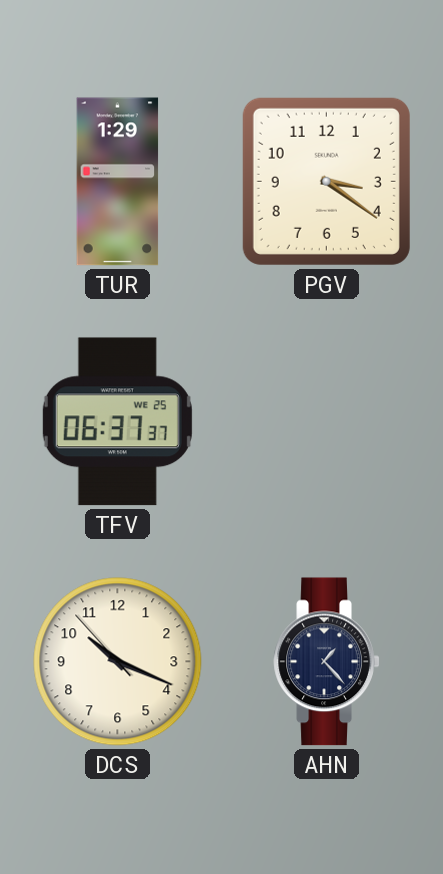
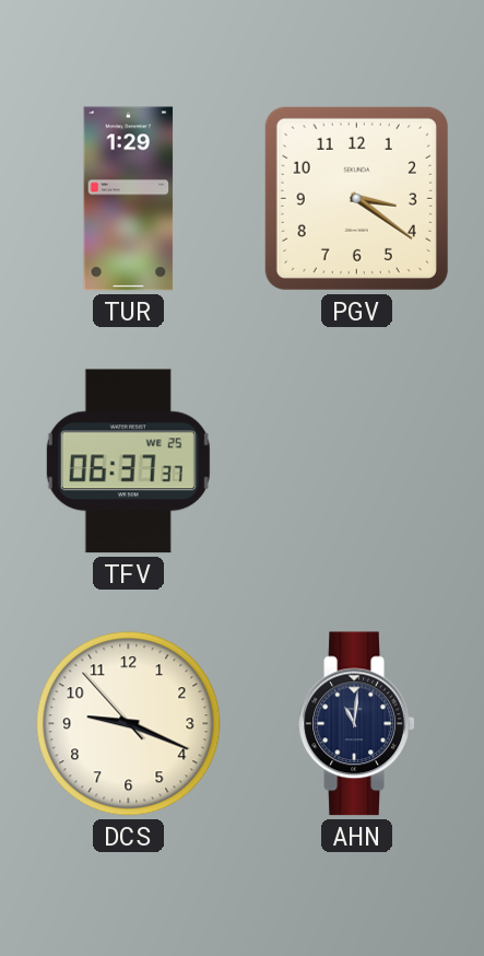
DCS: 10:18 -> 9:18
AHN: 1:23 -> 11:01
